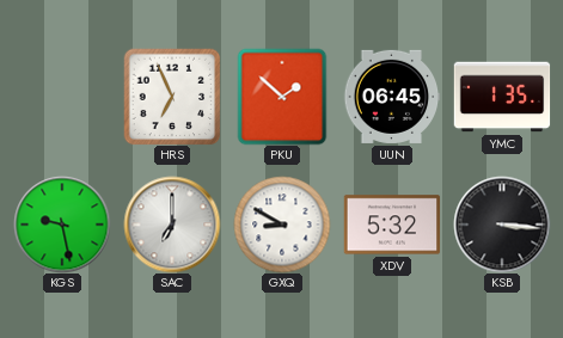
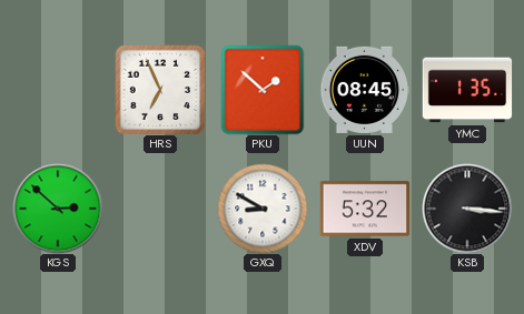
UUN: 06:45 -> 08:45
KGS: 9:28 -> 2:52
SAC: 7:00 -> none
